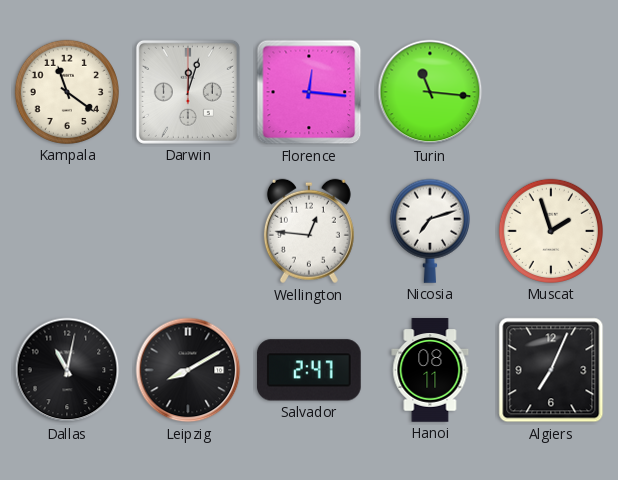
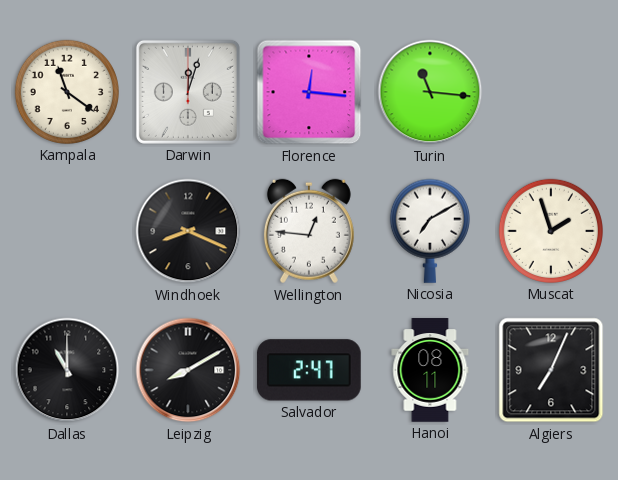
Windhoek: none -> 8:19
Nicosia: 7:12 -> 7:10
Dallas: 11:02 -> 11:00
